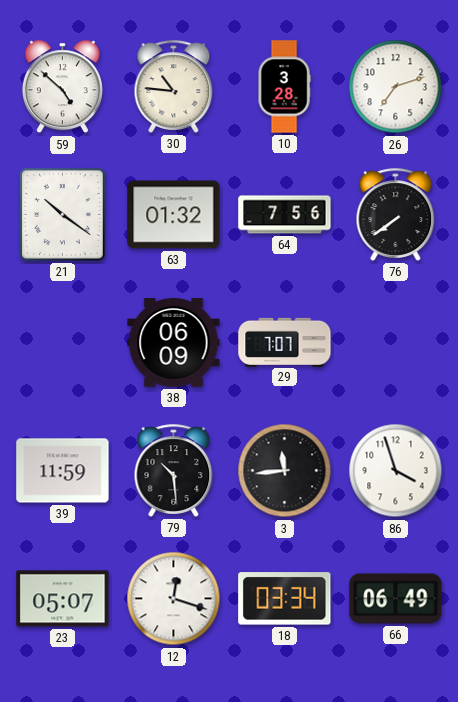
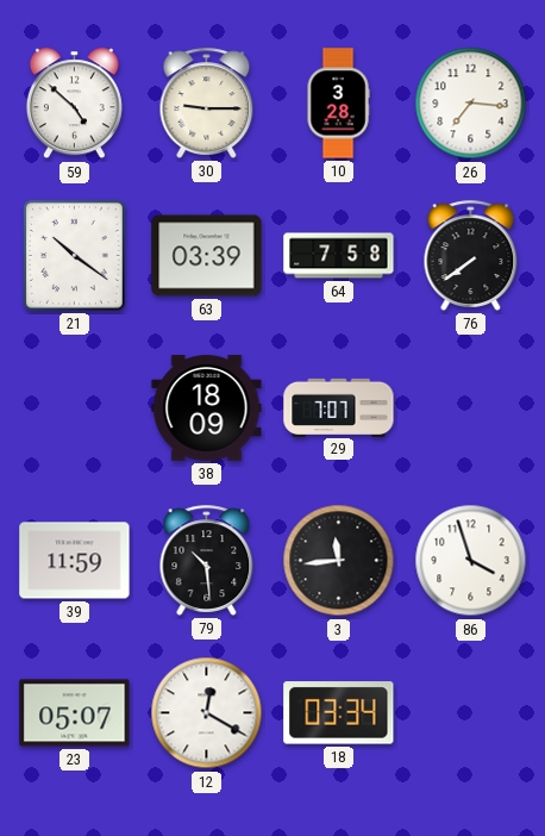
30: 10:46 -> 9:15
26: 7:12 -> 7:16
63: 01:32 -> 03:39
64: 7:56 -> 7:58
38: 06:09 -> 18:09
12: 12:18 -> 12:20
66: 06:49 -> none
